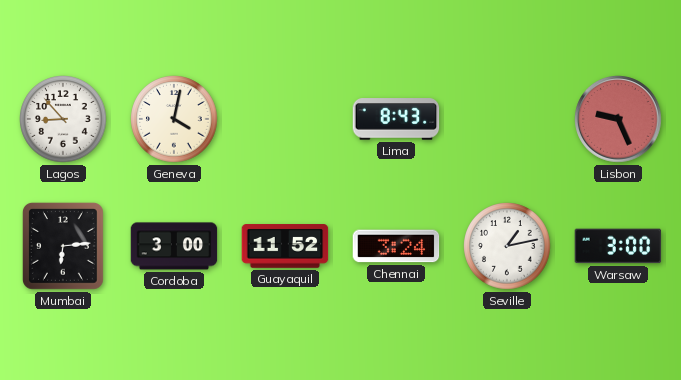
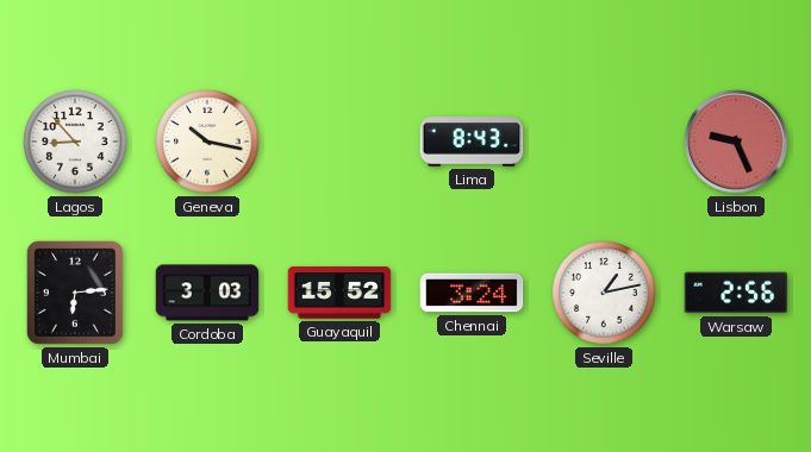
Geneva: 4:02 -> 10:17
Cordoba: 3:00 -> 3:03
Guayaquil: 11:52 -> 15:52
Warsaw: 3:00 -> 2:56
